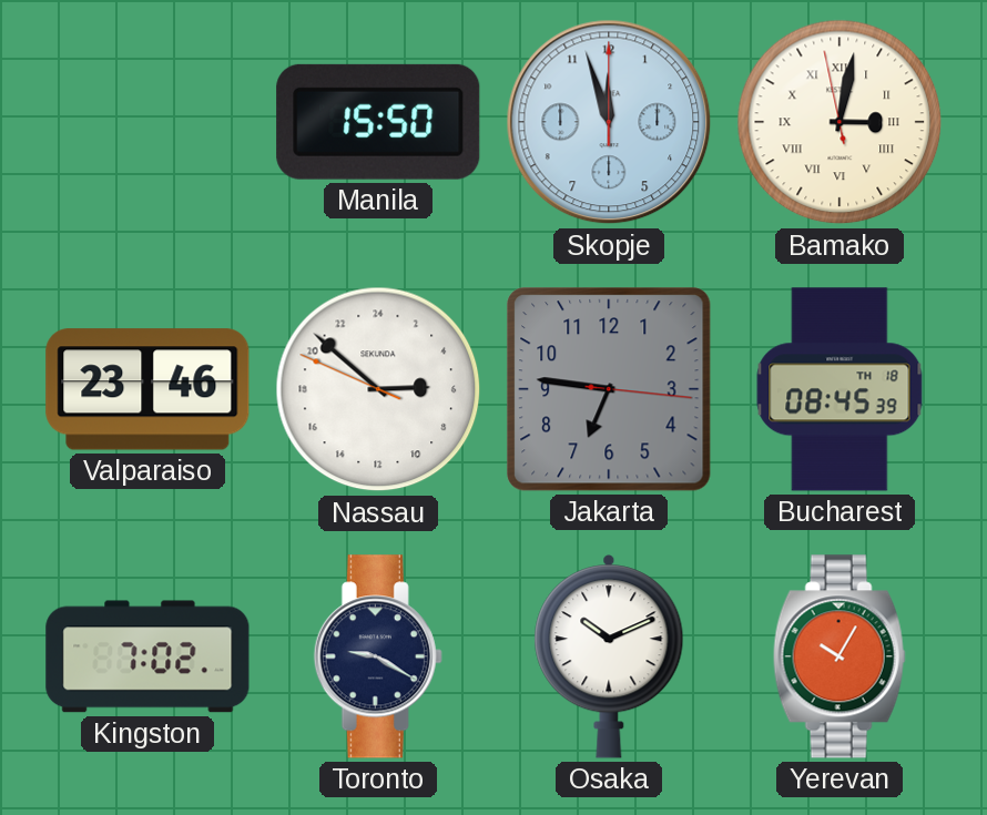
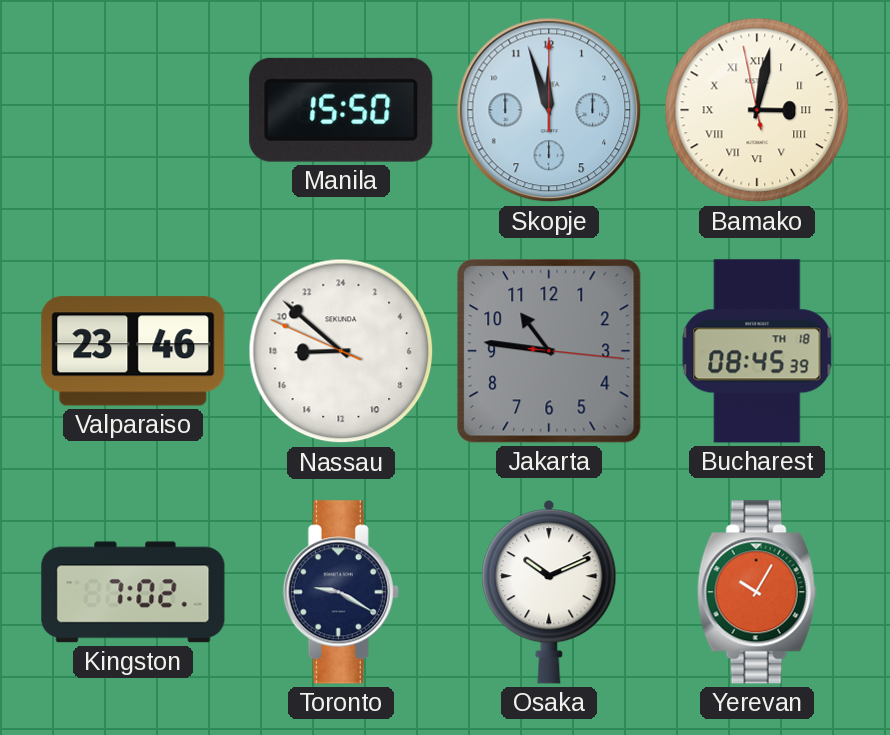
Nassau: 5:51 -> 17:51
Jakarta: 6:46 -> 10:46
